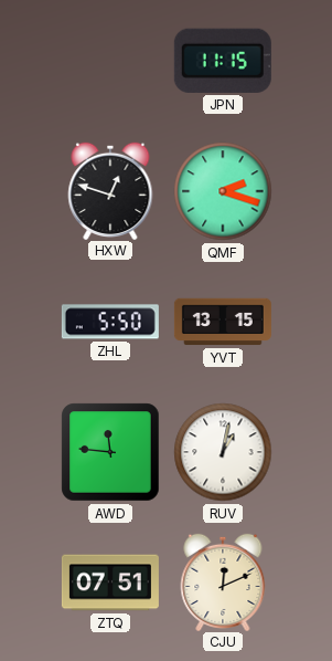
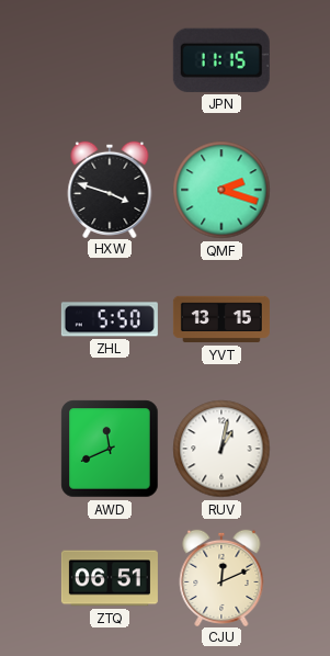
HXW: 12:48 -> 3:48
AWD: 11:46 -> 11:41
ZTQ: 07:51 -> 06:51
